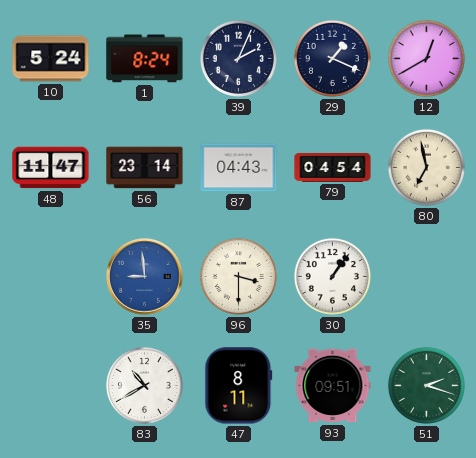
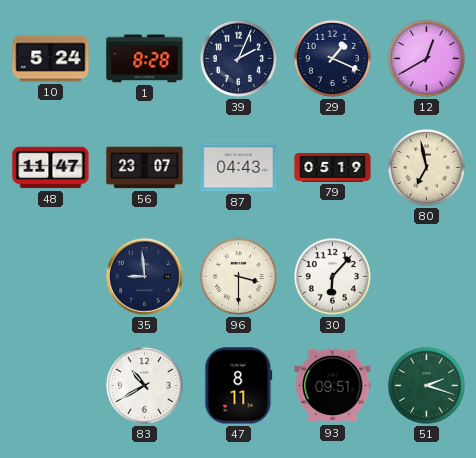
1: 8:24 -> 8:28
56: 23:14 -> 23:07
79: 04:54 -> 05:19
35 dial: blue -> navy
30: 1:06 -> 6:07
